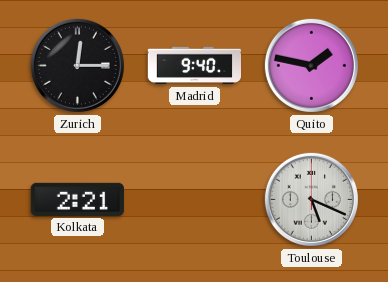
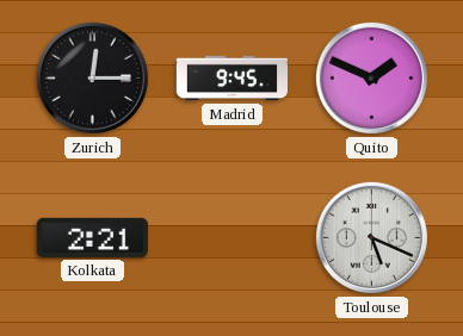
Madrid: 9:40 -> 9:45
Quito: 1:47 -> 1:49
